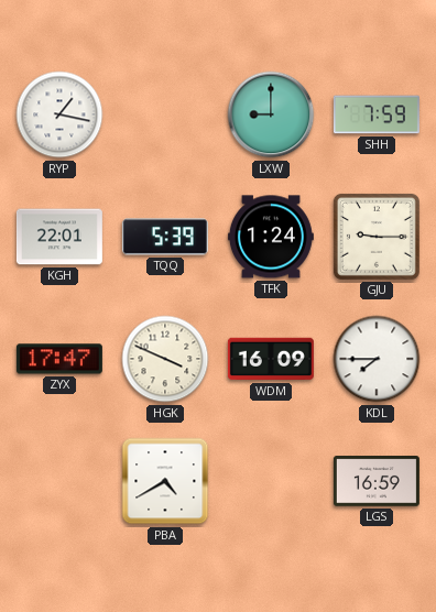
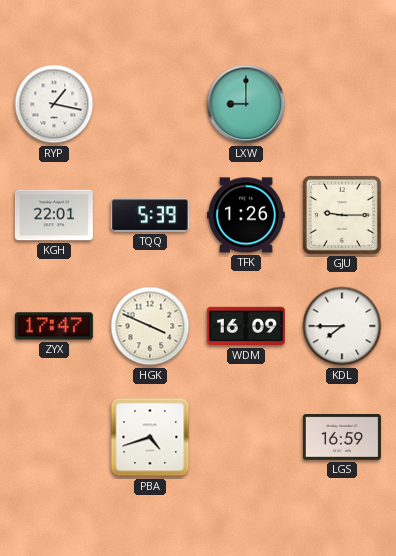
SHH: 7:59 -> none
TFK: 1:24 -> 1:26
PBA: 4:40 -> 4:42
